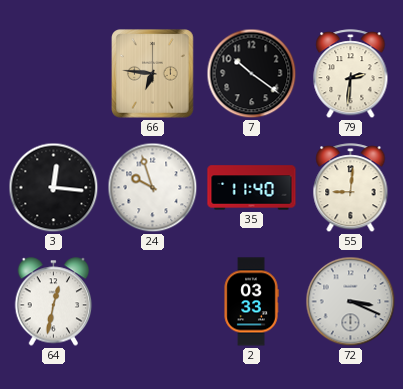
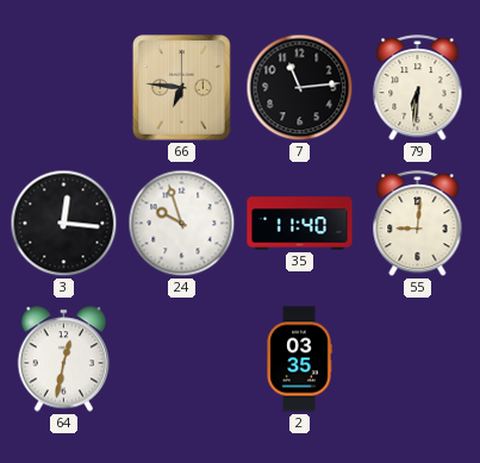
7: 10:21 -> 11:14
79: 2:31 -> 6:31
2: 03:33 -> 03:35
72: 3:19 -> none
